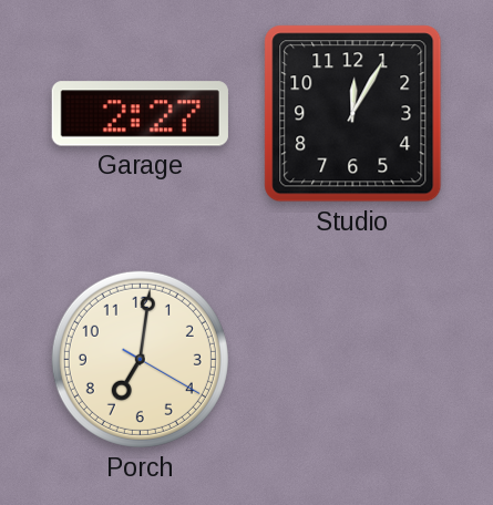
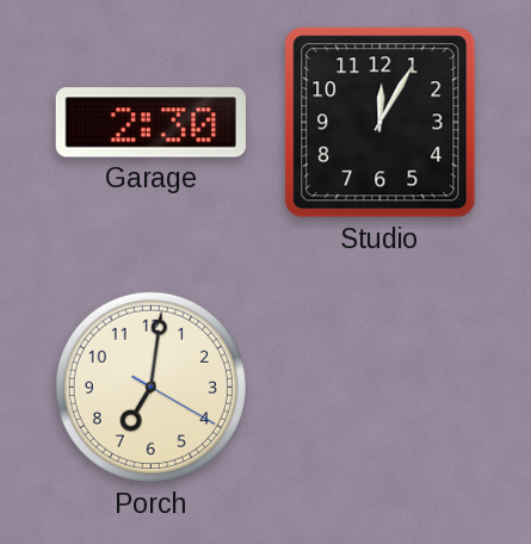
Garage: 2:27 -> 2:30
